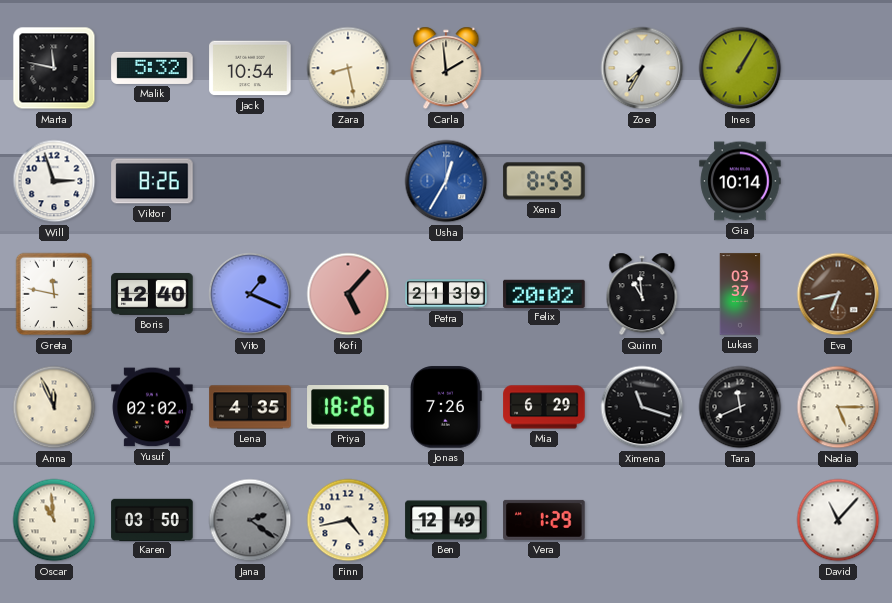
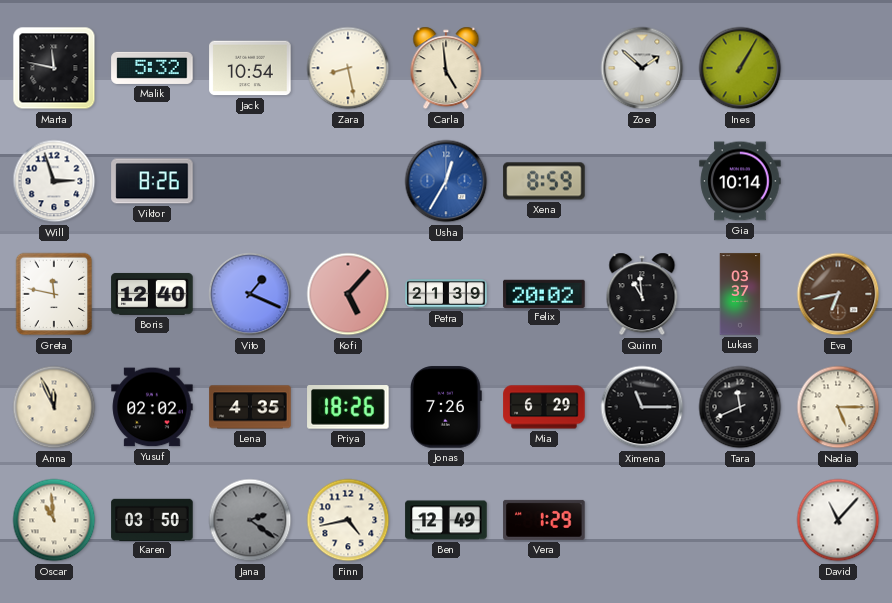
Carla: 1:59 -> 4:59
Zoe: 7:35 -> 1:52
Ximena: 11:18 -> 11:15
